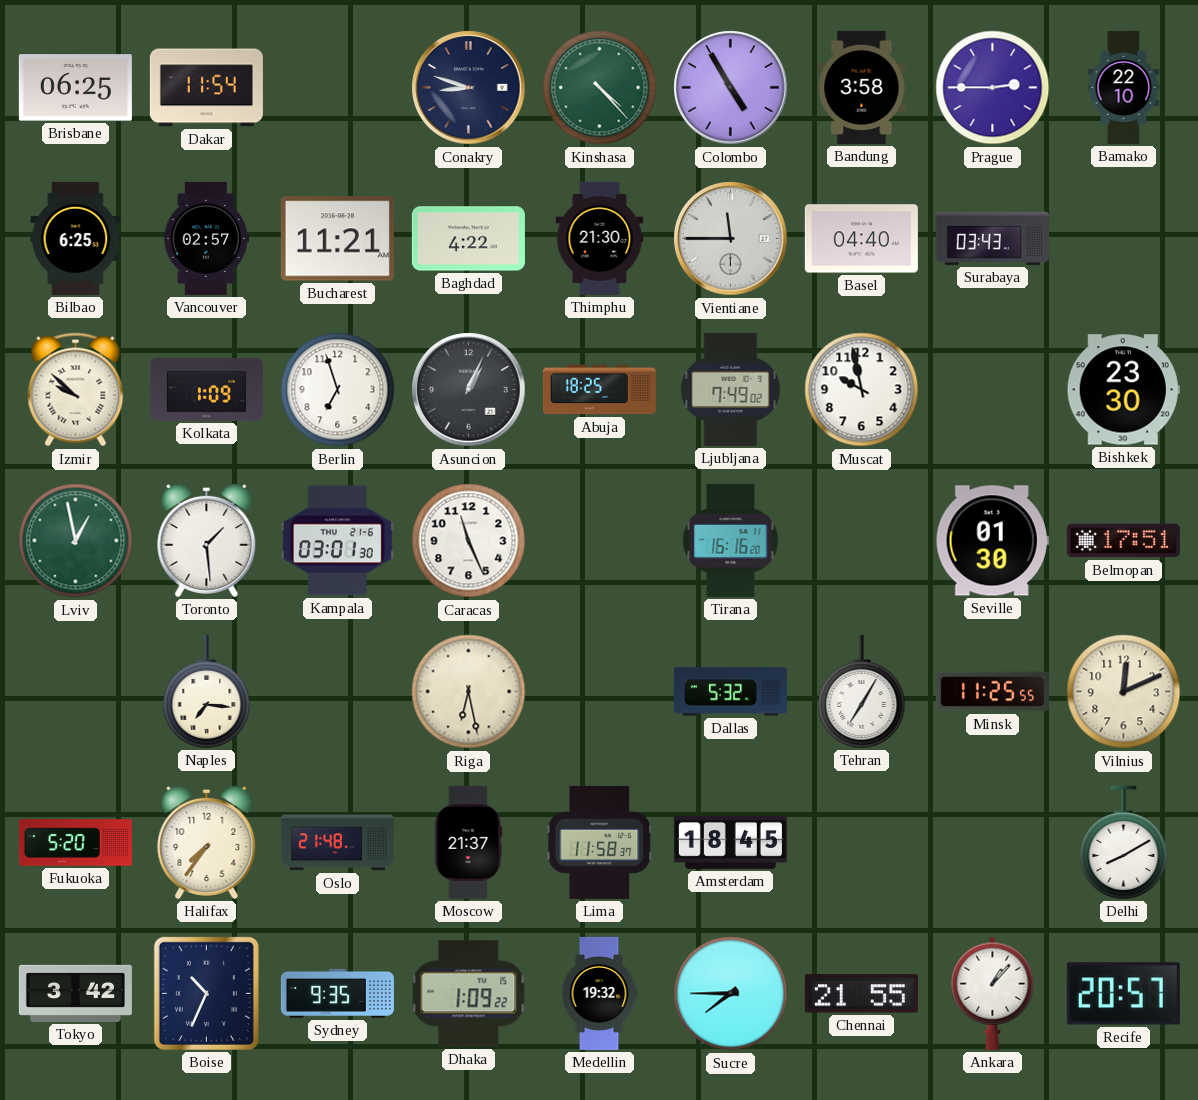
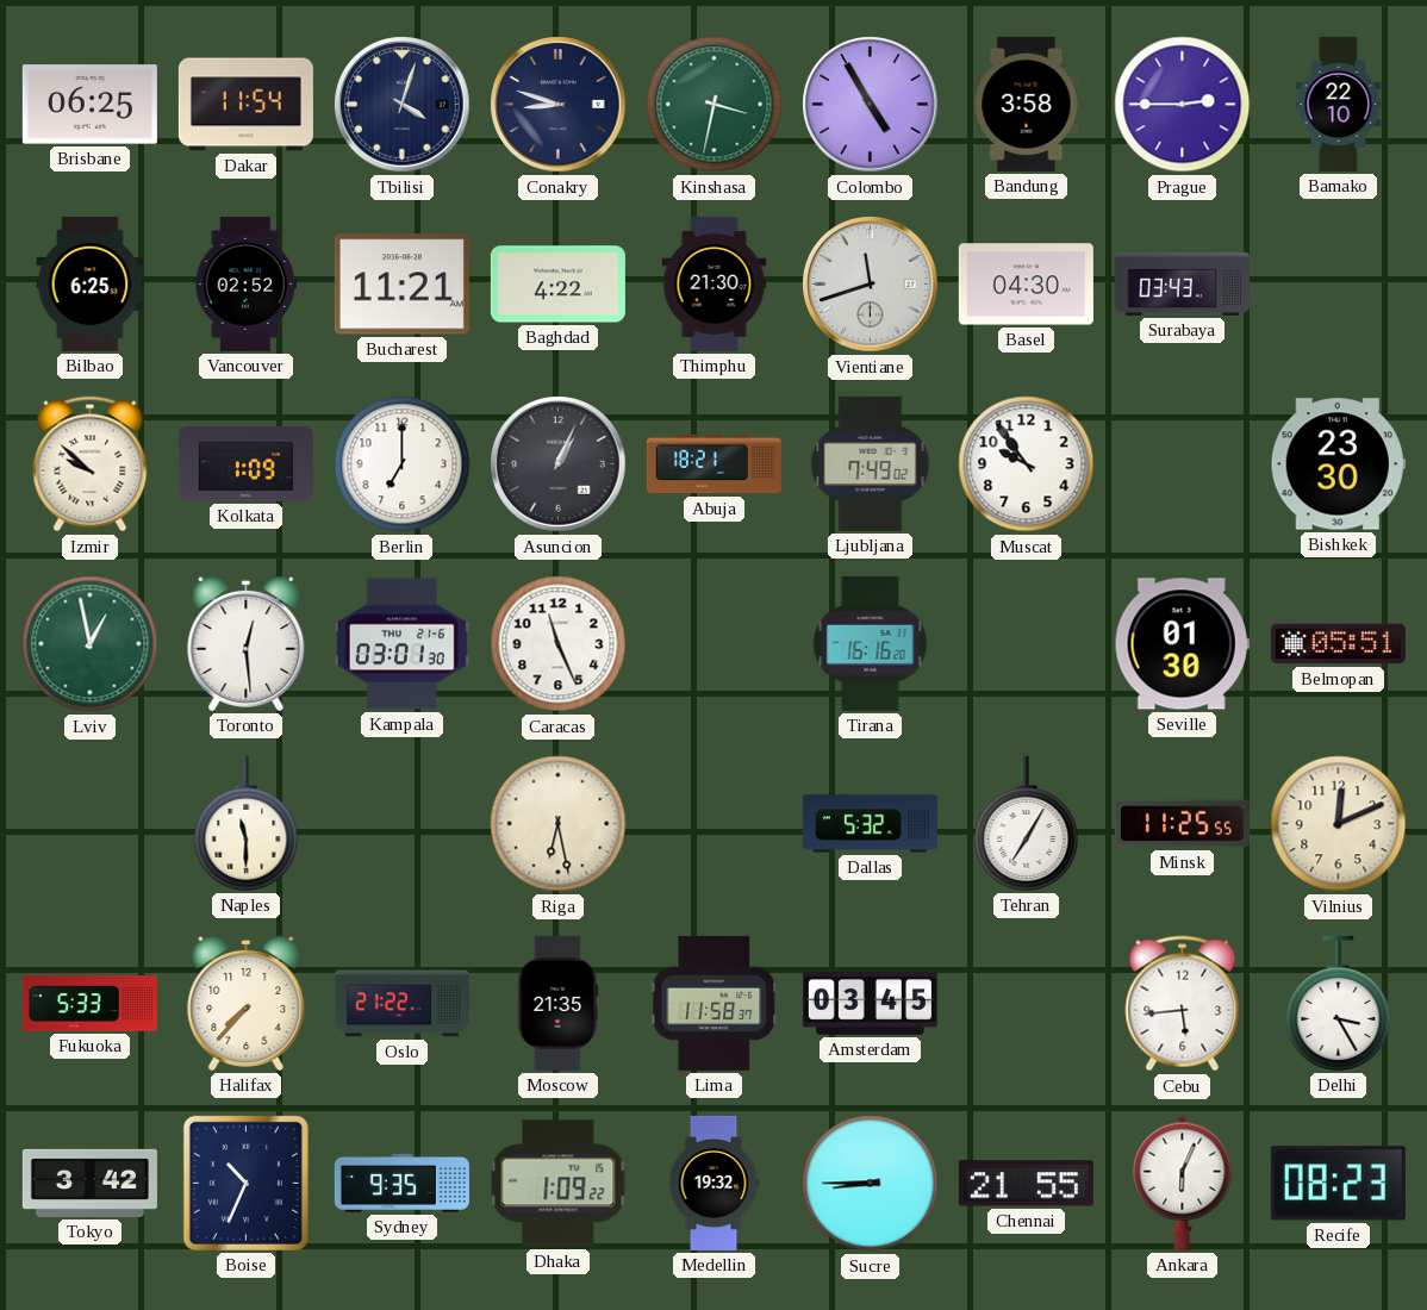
Tbilisi: none -> 4:03
Kinshasa: 4:23 -> 3:32
Vancouver: 02:57 -> 02:52
Vientiane: 11:45 -> 11:42
Basel: 04:40 -> 04:30
Berlin: 6:57 -> 7:00
Abuja: 18:25 -> 18:21
Muscat: 9:58 -> 9:54
Toronto: 1:29 -> 12:29
Belmopan: 17:51 -> 05:51
Naples: 7:16 -> 11:30
Fukuoka: 5:20 -> 5:33
Halifax: 7:36 -> 7:37
Oslo: 21:48 -> 21:22
Moscow: 21:37 -> 21:35
Amsterdam: 18:45 -> 03:45
Cebu: none -> 5:44
Delhi: 8:10 -> 3:25
Sucre: 7:45 -> 8:45
Ankara: 1:07 -> 6:04
Recife: 20:57 -> 08:23
